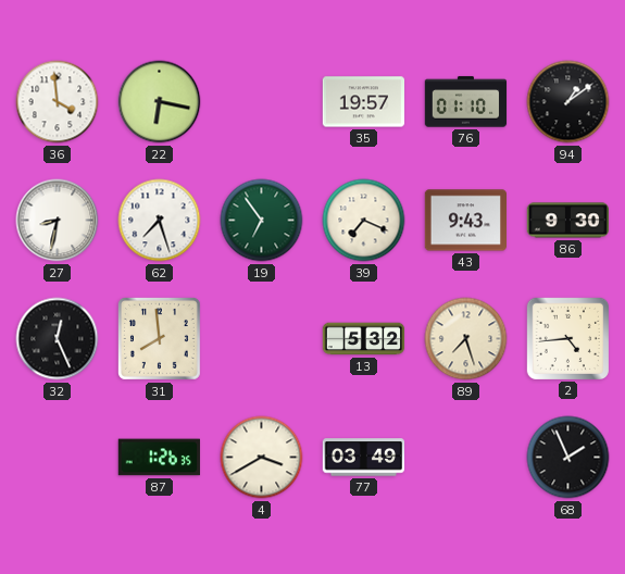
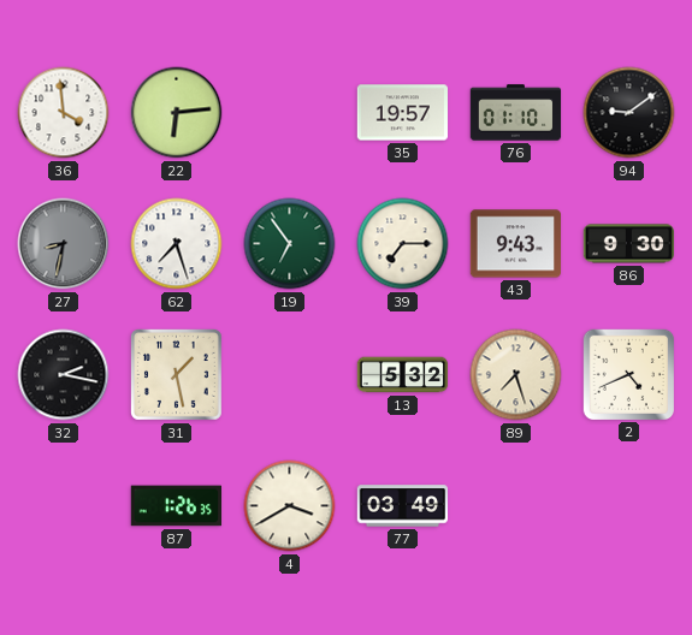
22: 6:17 -> 6:14
94: 1:09 -> 9:09
27 dial: white -> grey
39: 7:19 -> 7:15
32: 12:26 -> 2:17
31: 7:59 -> 1:28
2: 4:44 -> 4:41
68: 1:56 -> none
